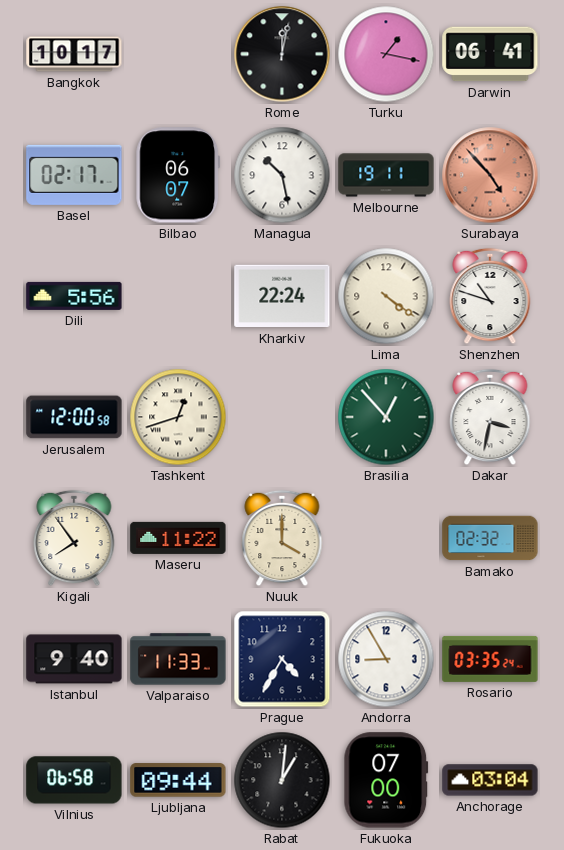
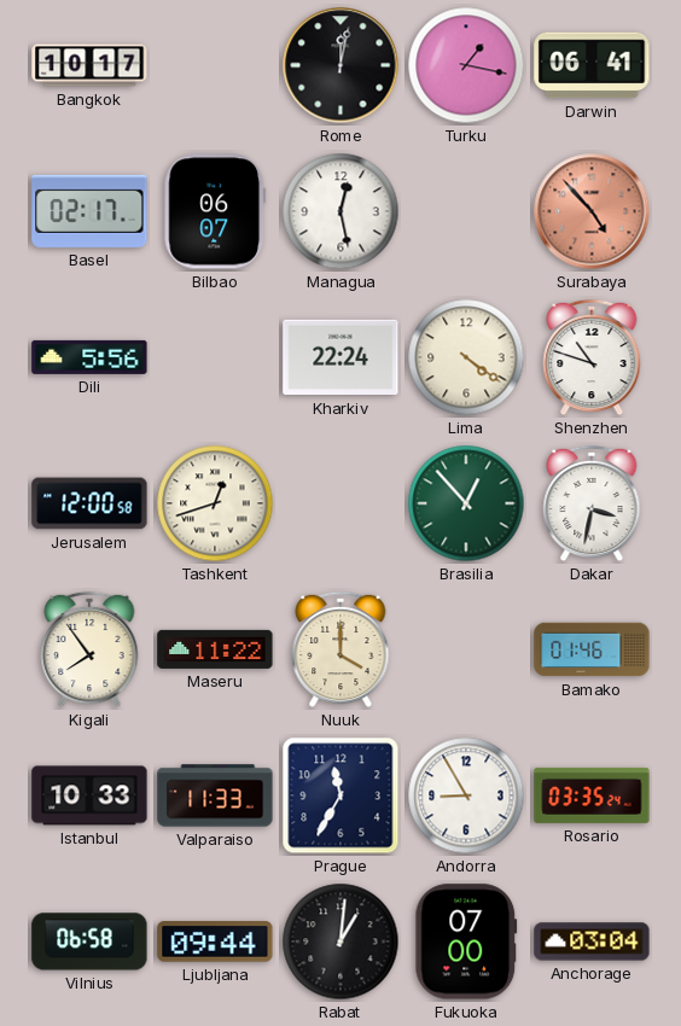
Managua: 10:28 -> 12:28
Melbourne: 19:11 -> none
Bamako: 02:32 -> 01:46
Istanbul: 9:40 -> 10:33
Prague: 4:35 -> 11:35
